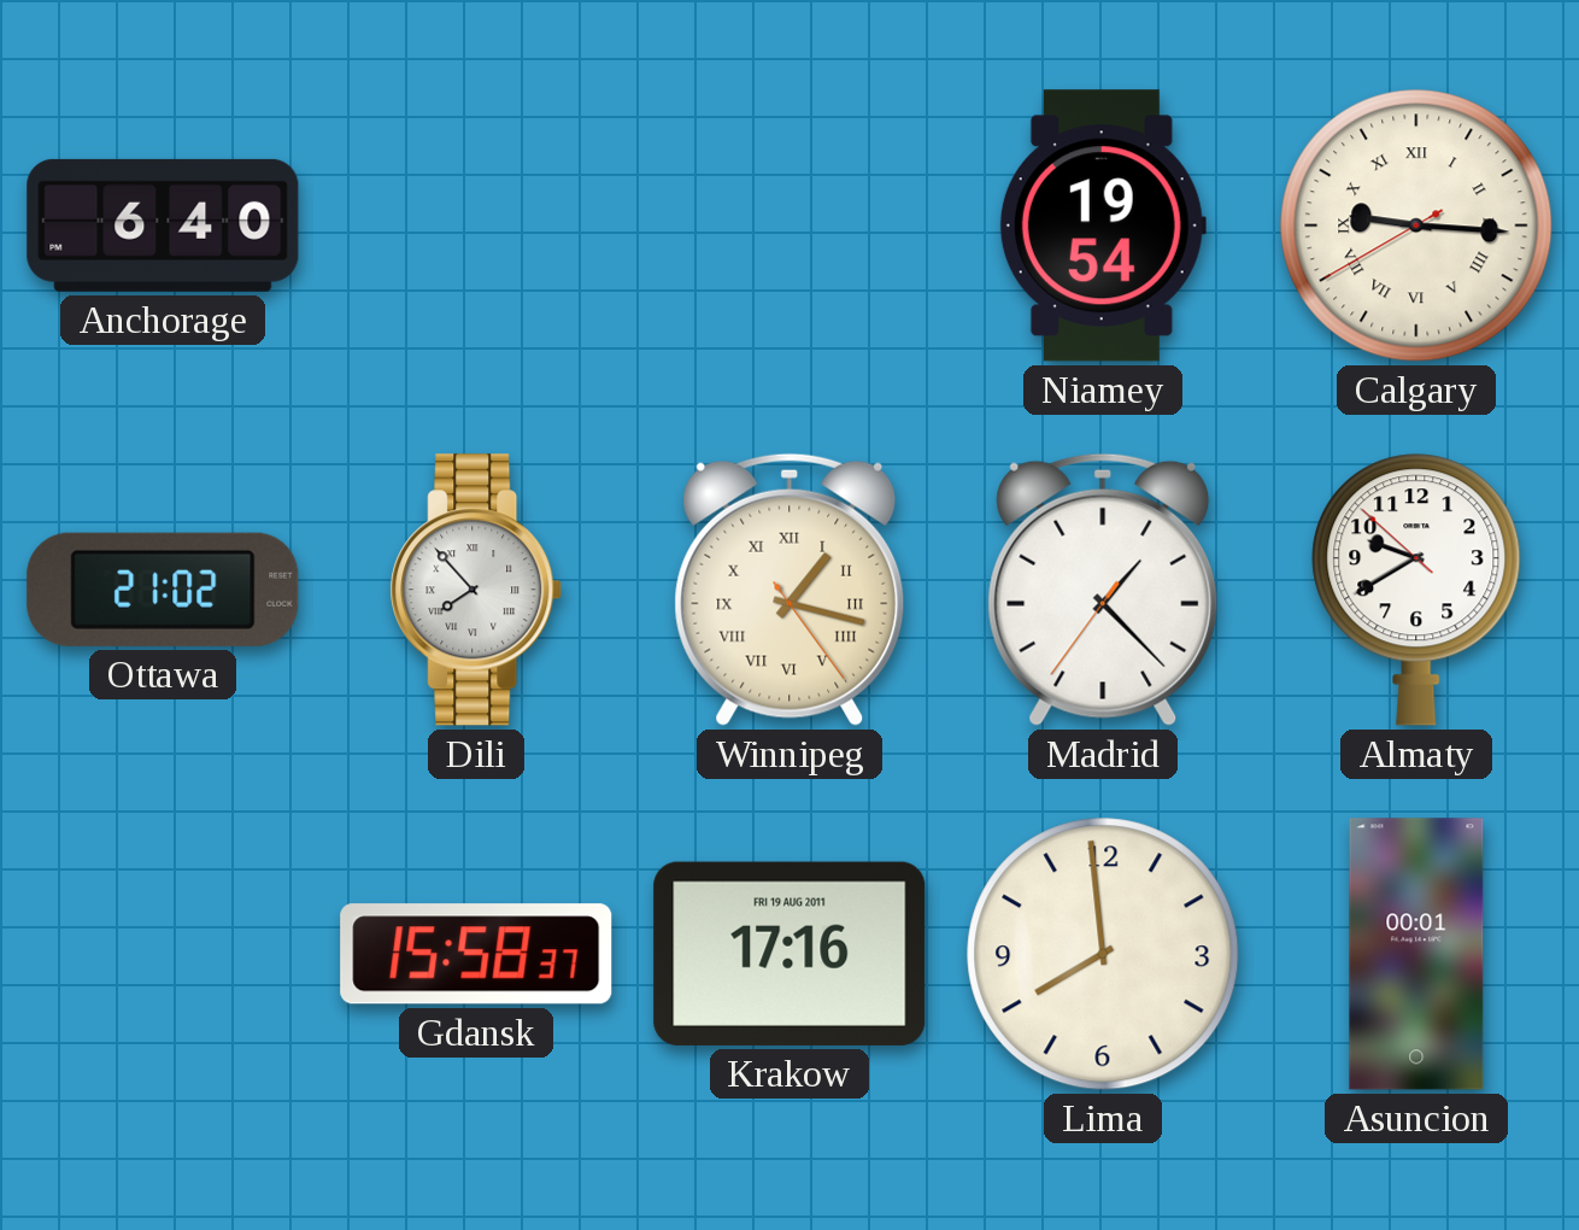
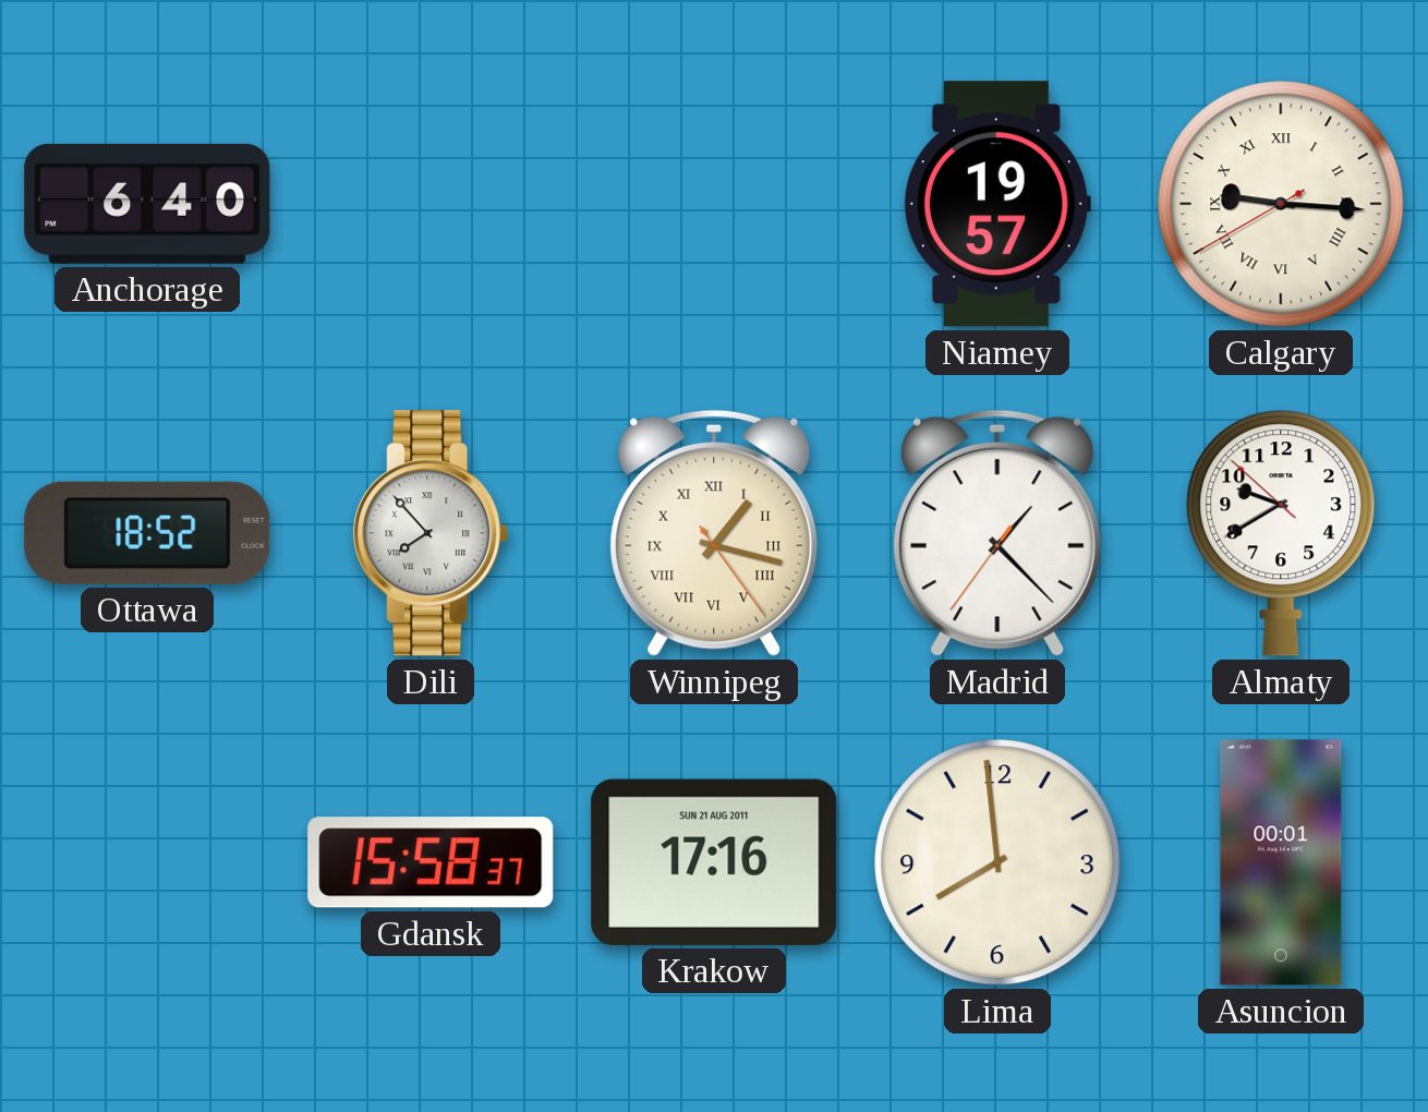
Niamey: 19:54 -> 19:57
Ottawa: 21:02 -> 18:52
Krakow date: FRI 19 AUG 2011 -> SUN 21 AUG 2011
